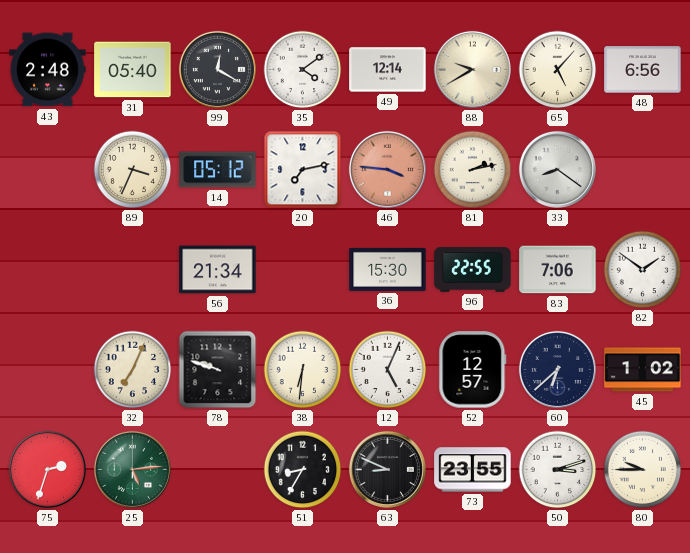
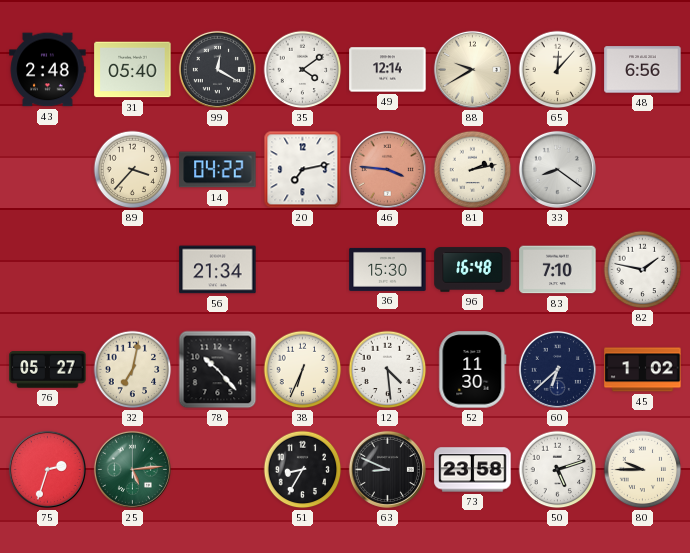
65: 5:07 -> 12:07
89: 3:34 -> 3:37
14: 05:12 -> 04:22
96: 22:55 -> 16:48
83: 7:06 -> 7:10
82: 1:51 -> 1:47
76: none -> 05:27
32: 7:04 -> 7:02
78: 9:48 -> 10:23
38: 6:31 -> 6:34
12: 5:04 -> 4:29
52: 12:57 -> 11:30
73: 23:55 -> 23:58
50: 3:12 -> 5:12
